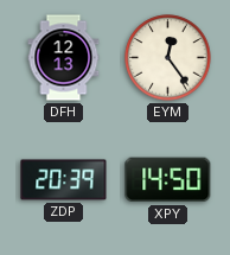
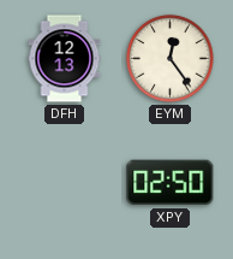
ZDP: 20:39 -> none
XPY: 14:50 -> 02:50
